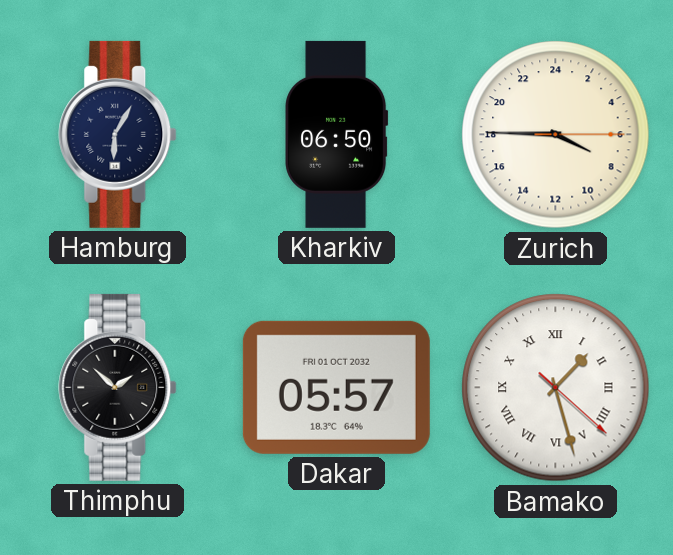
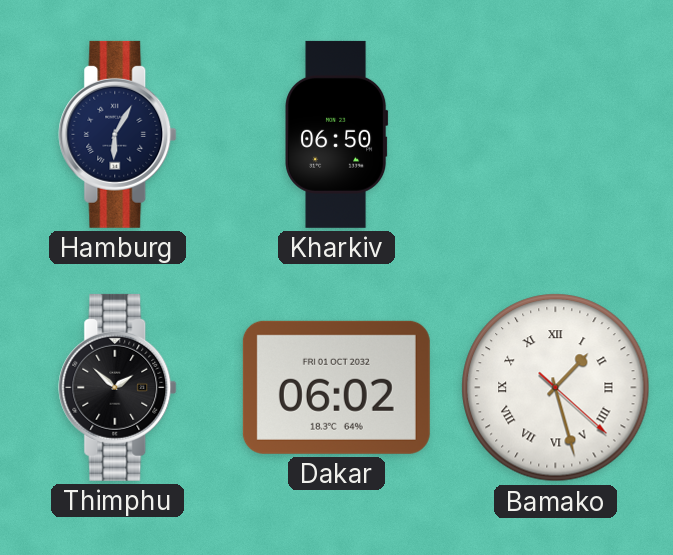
Zurich: 7:45 -> none
Dakar: 05:57 -> 06:02
